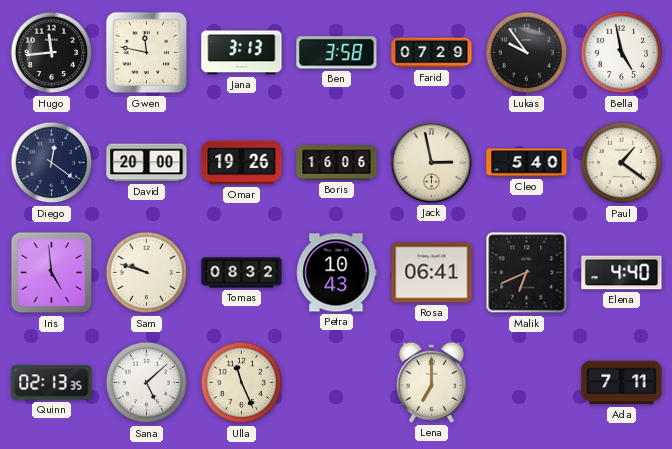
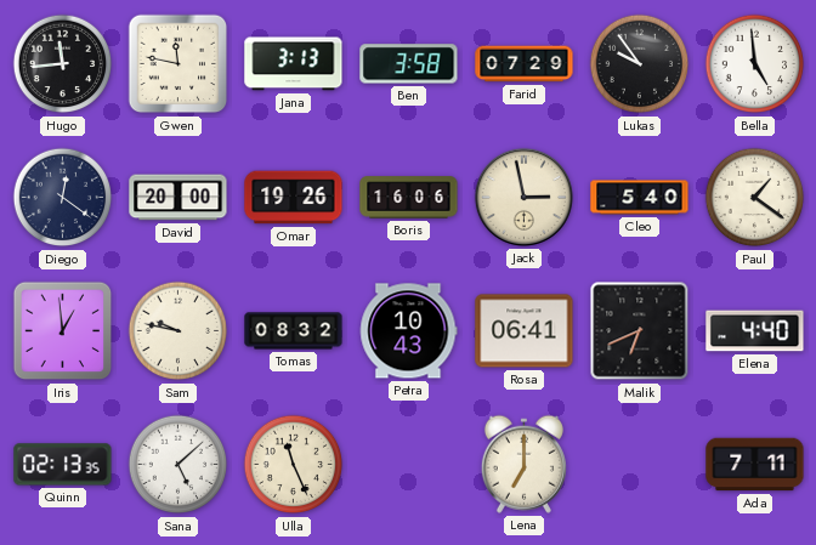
Bella: 4:58 -> 4:59
Iris: 4:59 -> 12:59
Sam: 9:48 -> 9:47
